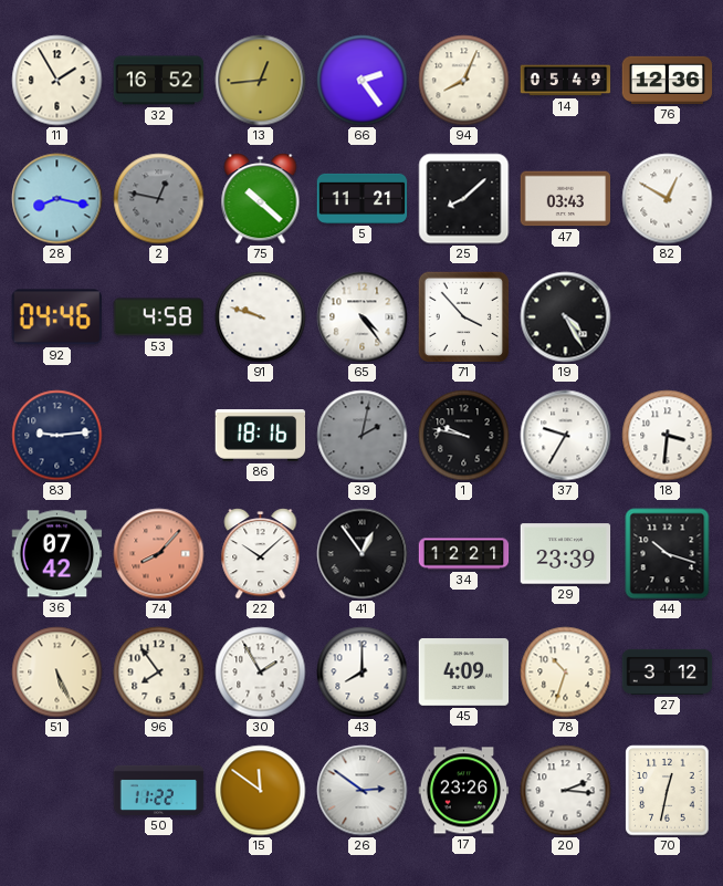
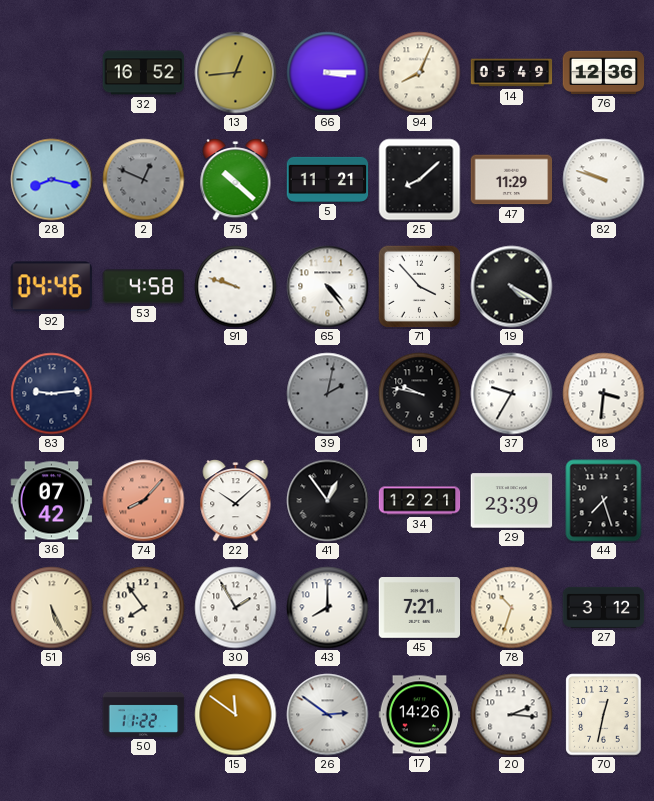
11: 1:55 -> none
66: 2:24 -> 3:15
2: 12:47 -> 12:49
47: 03:43 -> 11:29
82: 12:50 -> 9:48
19: 4:25 -> 4:20
86: 18:16 -> none
44: 10:18 -> 7:27
45: 4:09 -> 7:21
17: 23:26 -> 14:26
